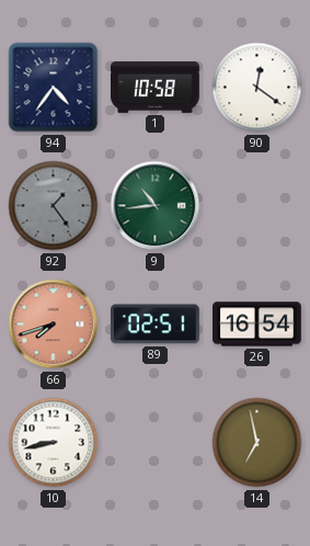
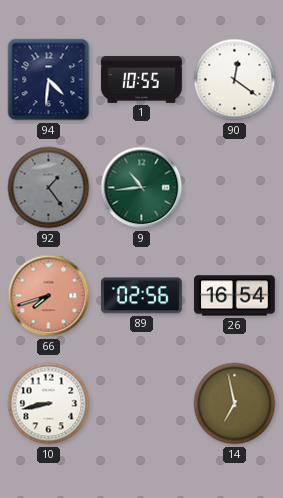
94: 4:36 -> 4:31
1: 10:58 -> 10:55
89: 02:51 -> 02:56
